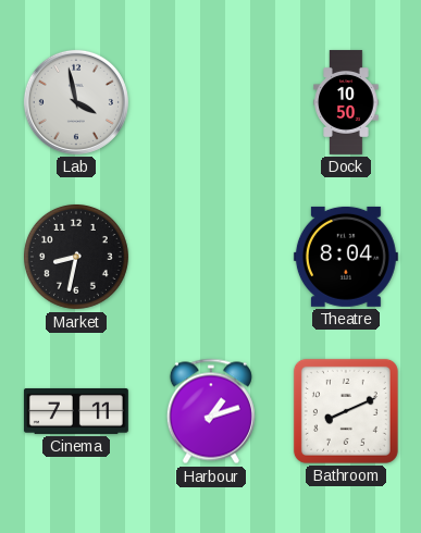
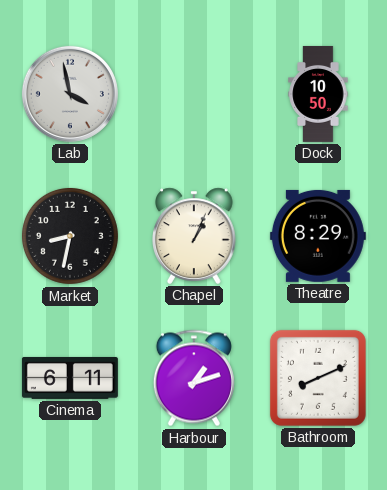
Chapel: none -> 1:04
Theatre: 8:04 -> 8:29
Cinema: 7:11 -> 6:11
